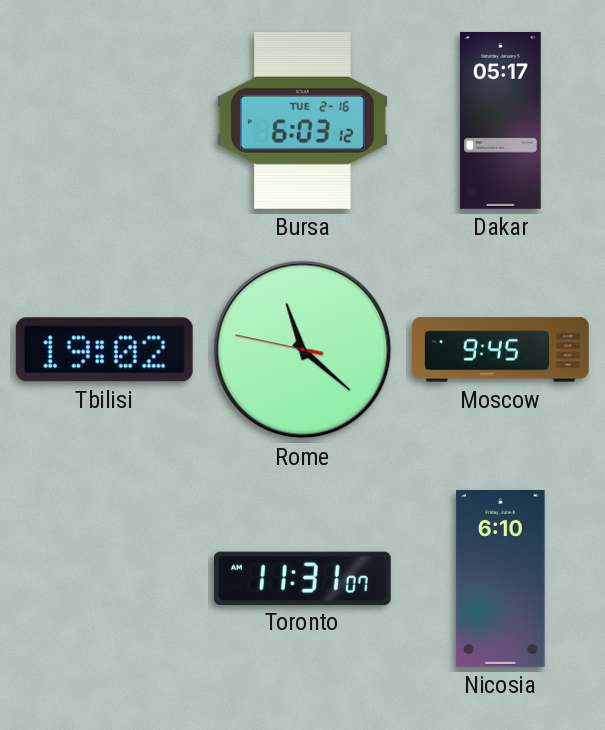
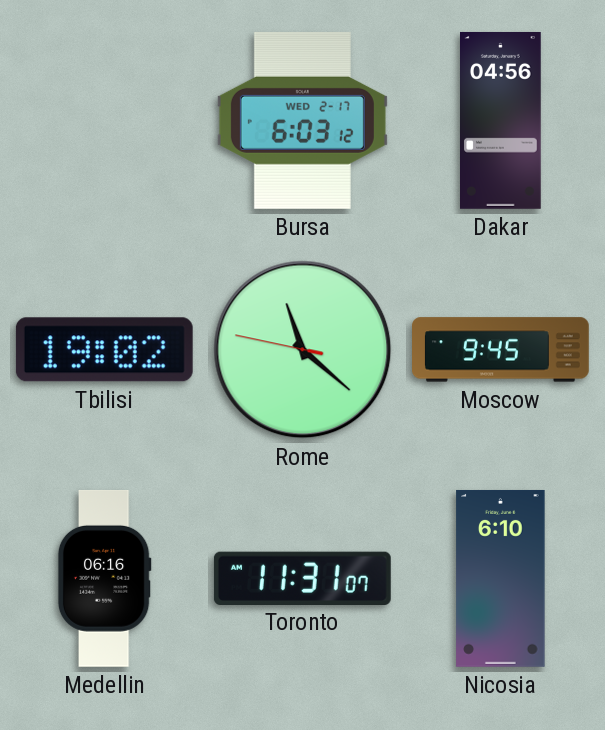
Bursa date: TUE 2-16 -> WED 2-17
Dakar: 05:17 -> 04:56
Medellin: none -> 06:16
